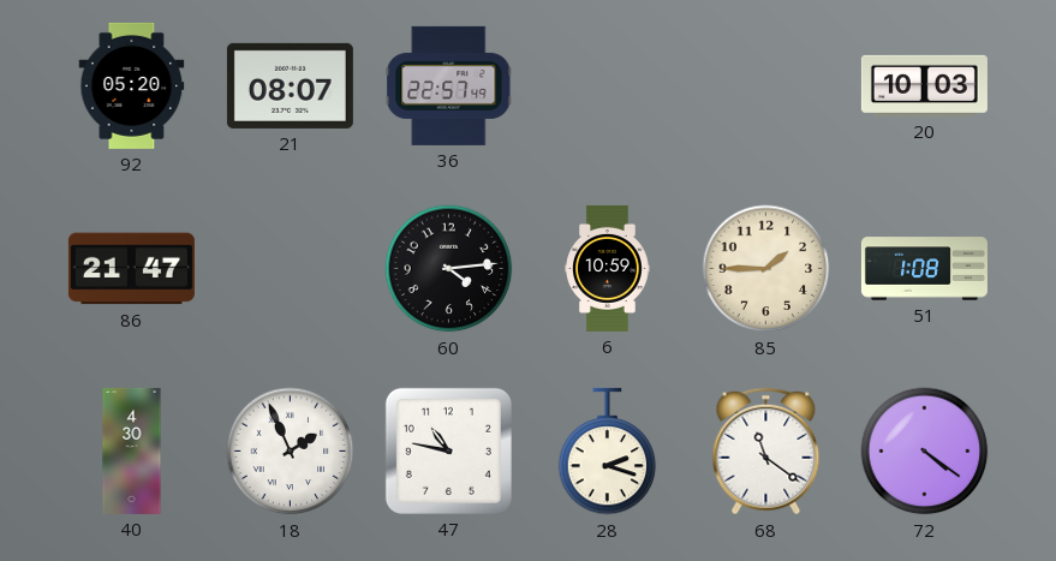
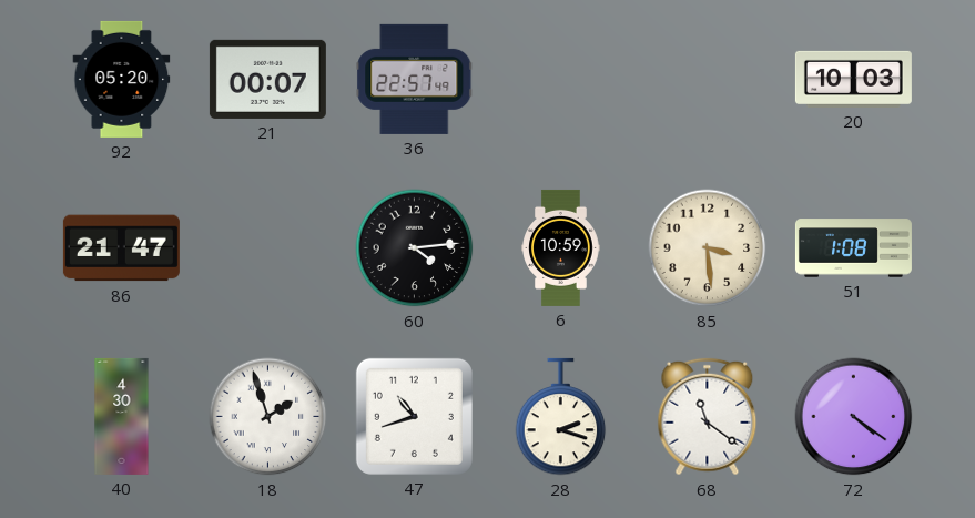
21: 08:07 -> 00:07
85: 1:45 -> 3:29
18: 1:56 -> 1:57
47: 10:47 -> 10:42
